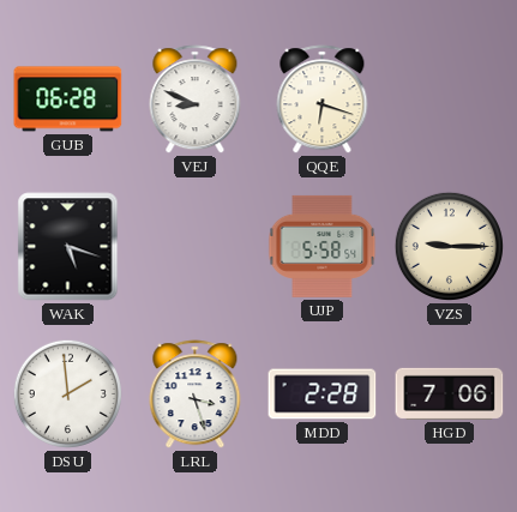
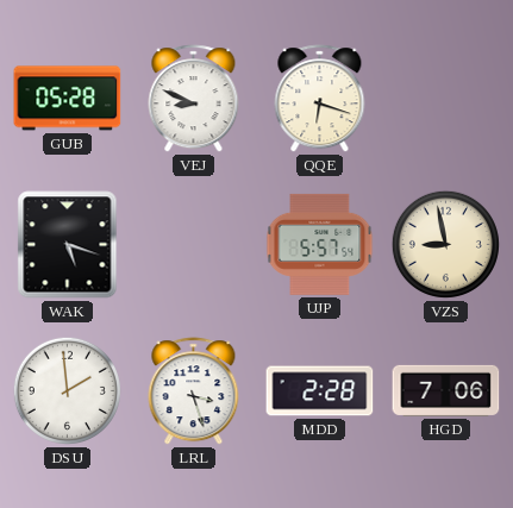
GUB: 06:28 -> 05:28
UJP: 5:58 -> 5:57
VZS: 9:15 -> 8:58
